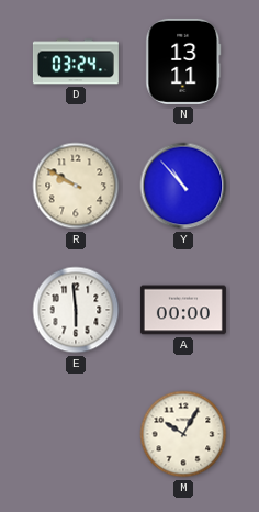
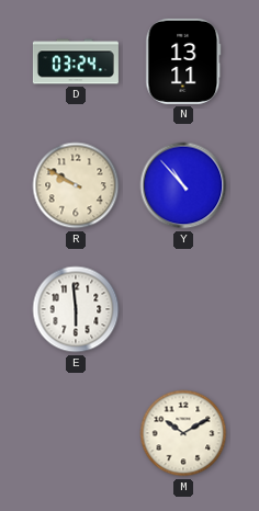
A: 00:00 -> none
M: 10:05 -> 10:10
